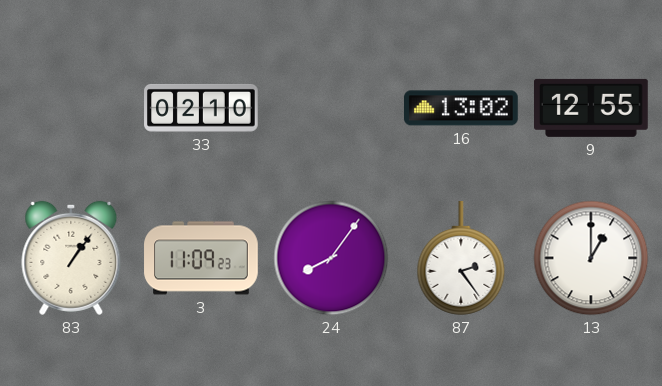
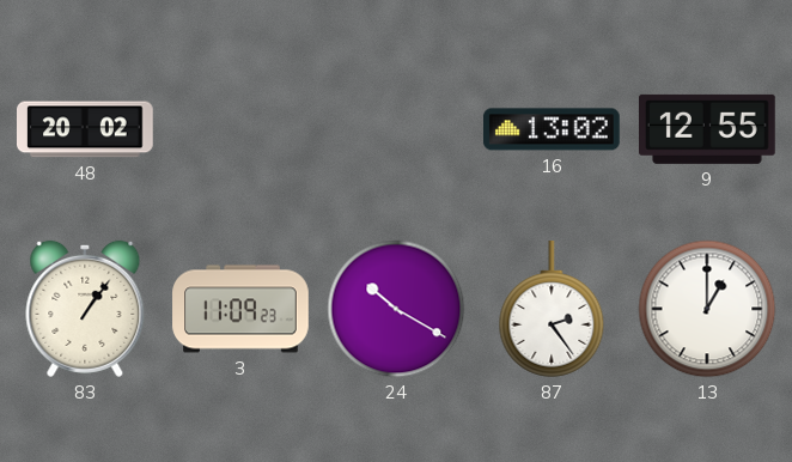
48: none -> 20:02
33: 02:10 -> none
24: 8:06 -> 10:20
